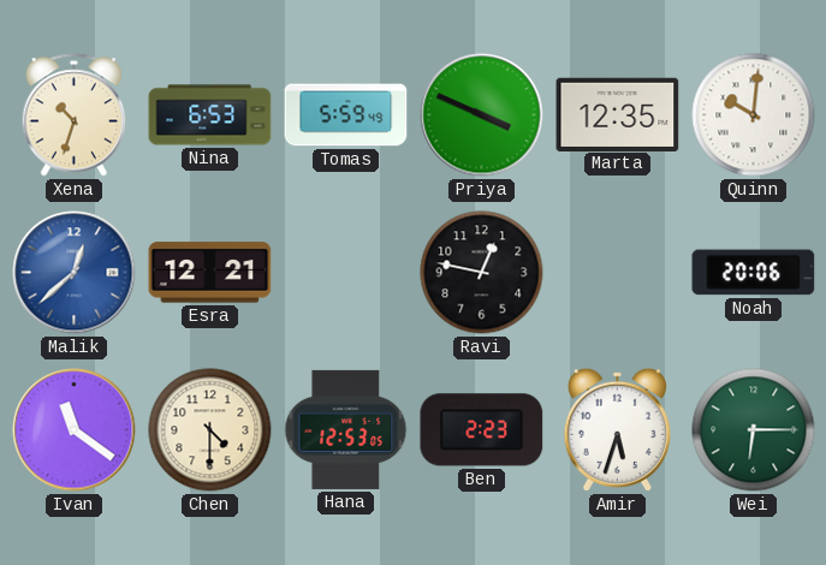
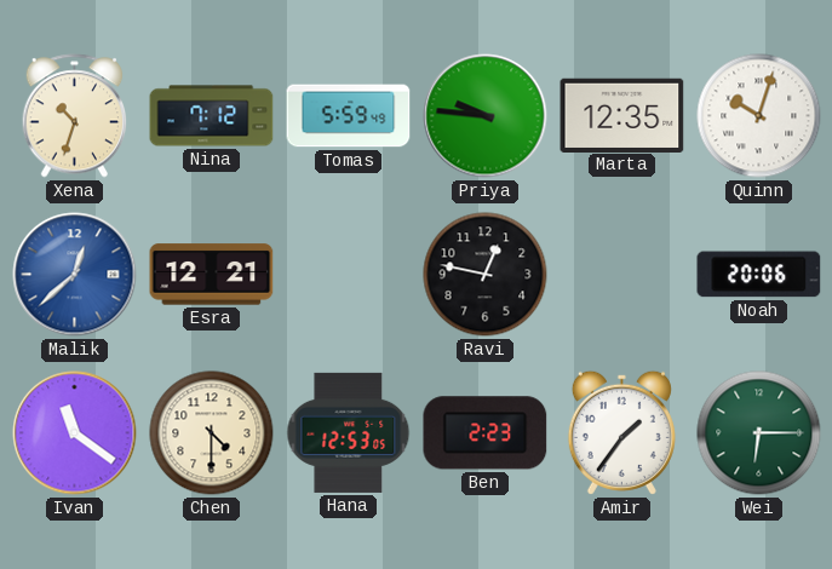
Nina: 6:53 -> 7:12
Priya: 3:49 -> 9:46
Quinn: 10:01 -> 10:03
Amir: 5:33 -> 1:36
